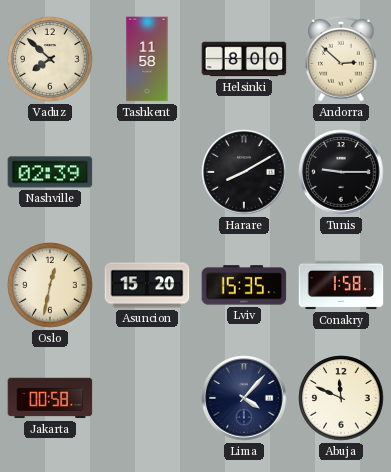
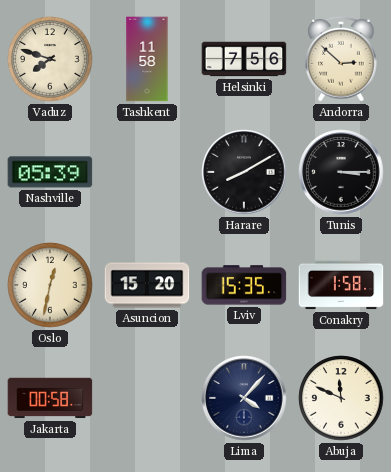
Vaduz: 7:52 -> 7:48
Helsinki: 8:00 -> 7:56
Nashville: 02:39 -> 05:39
Tunis: 9:15 -> 3:15
